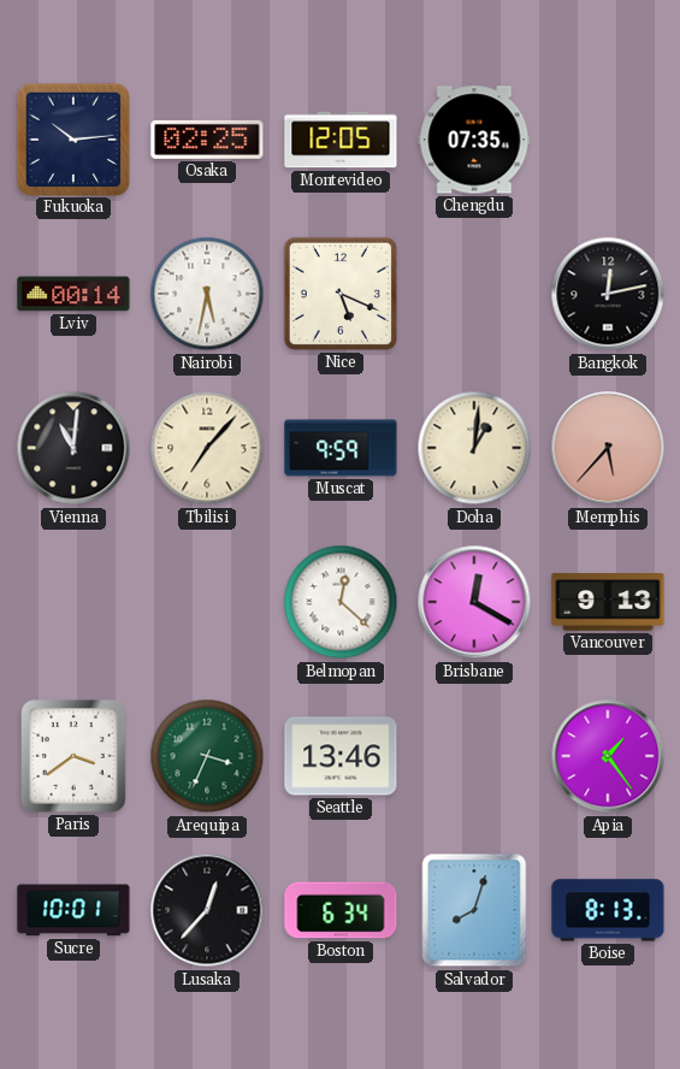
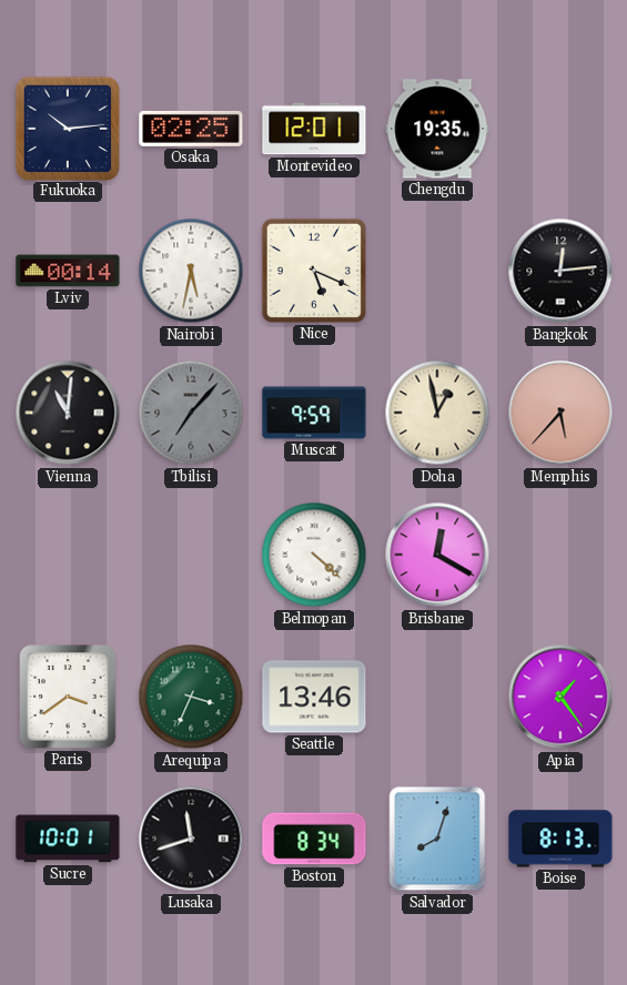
Montevideo: 12:05 -> 12:01
Chengdu: 07:35 -> 19:35
Bangkok: 12:13 -> 12:14
Tbilisi dial: cream -> grey
Doha: 1:01 -> 12:58
Belmopan: 12:22 -> 4:22
Vancouver: 9:13 -> none
Lusaka: 12:37 -> 11:42
Boston: 6:34 -> 8:34
